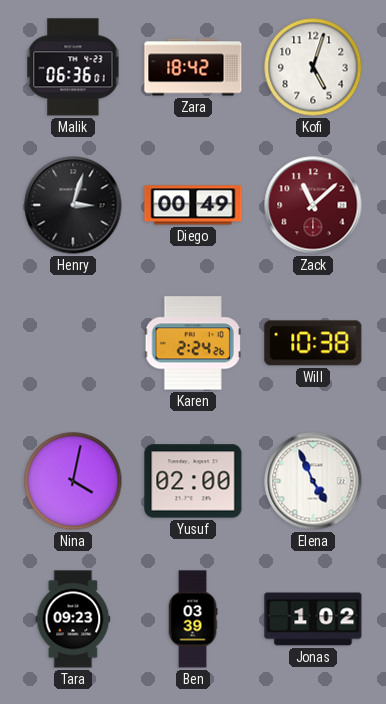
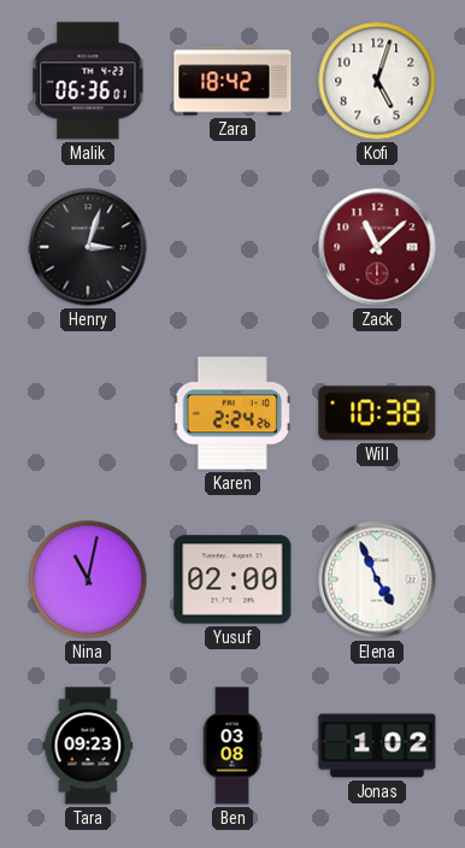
Diego: 00:49 -> none
Nina: 4:02 -> 11:02
Ben: 03:39 -> 03:08
